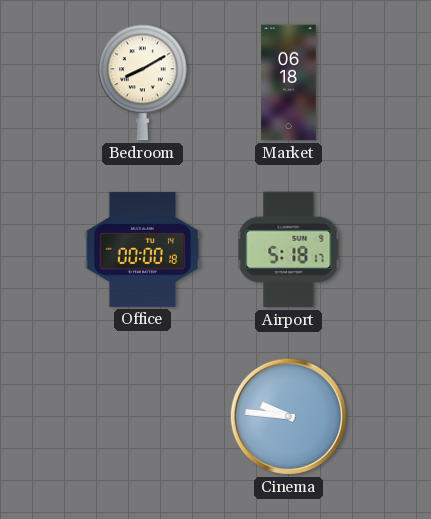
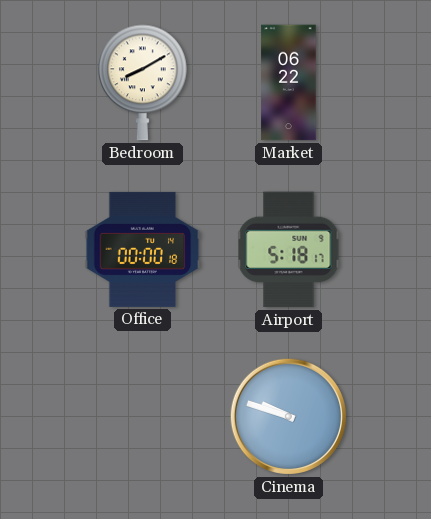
Market: 06:18 -> 06:22
Cinema: 9:46 -> 9:48
